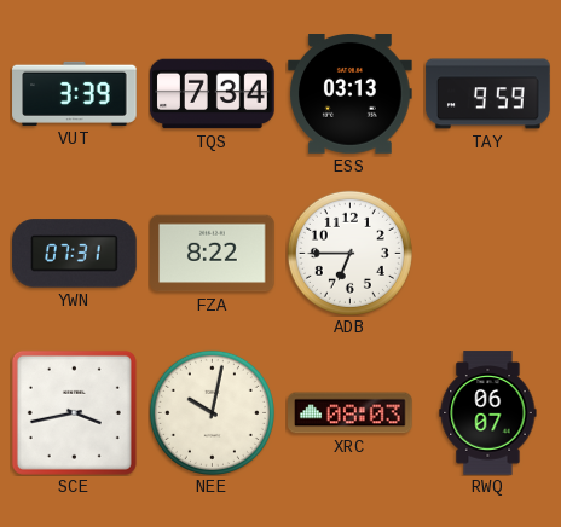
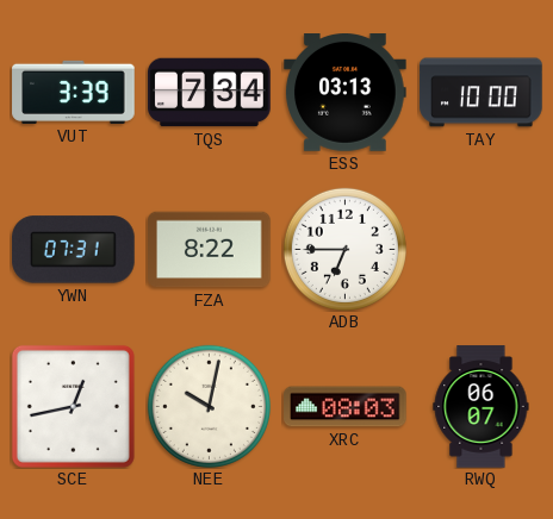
TAY: 9:59 -> 10:00
SCE: 3:43 -> 12:43
